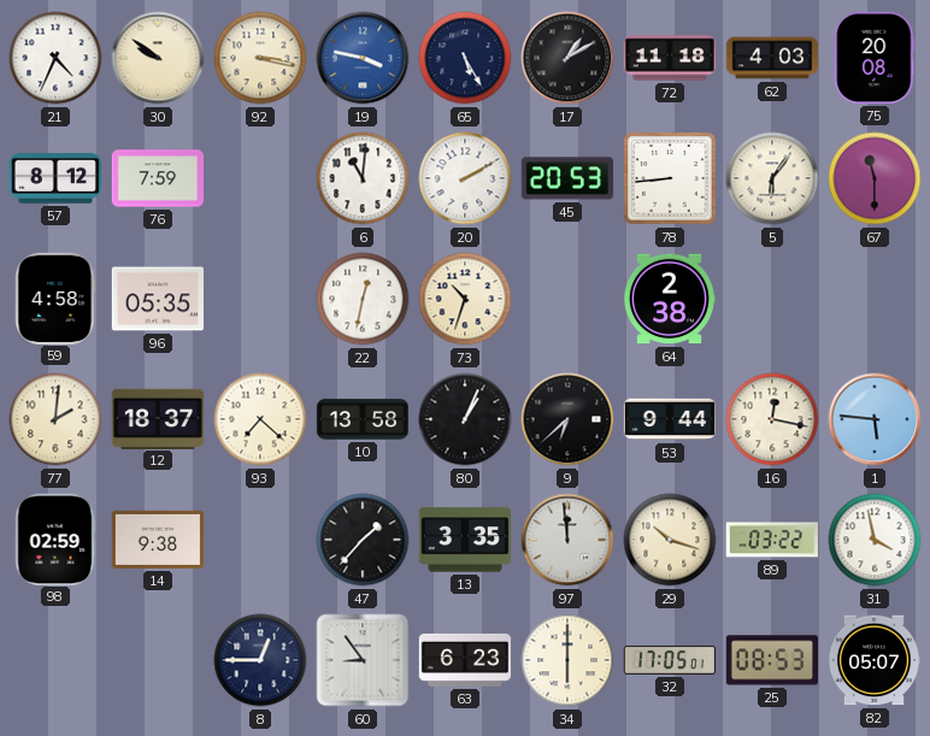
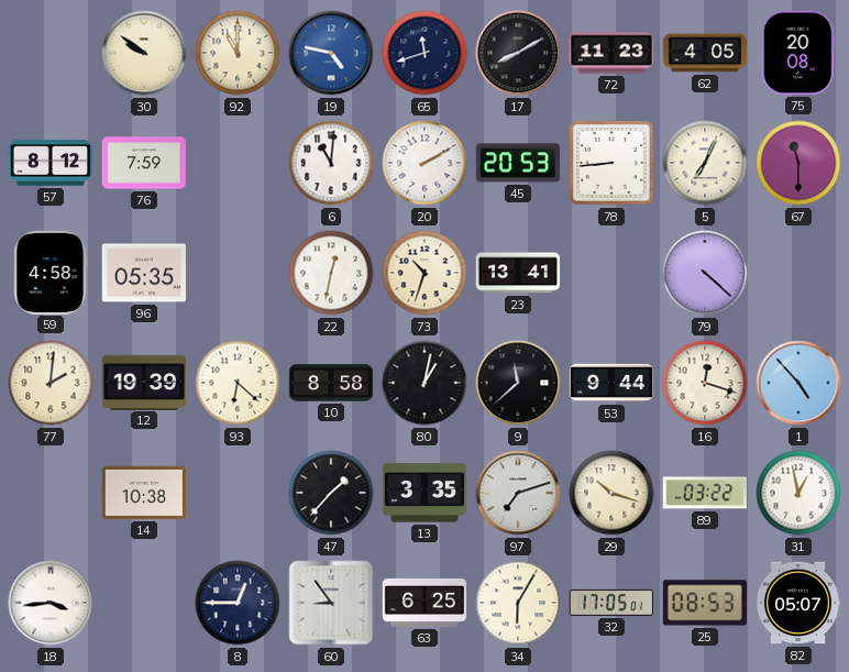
21: 4:34 -> none
92: 3:17 -> 11:00
19: 3:47 -> 4:47
65: 5:25 -> 11:42
17: 1:10 -> 8:10
72: 11:18 -> 11:23
62: 4:03 -> 4:05
5: 6:06 -> 7:04
23: none -> 13:41
64: 2:38 -> none
79: none -> 4:22
12: 18:37 -> 19:39
93: 7:22 -> 6:22
10: 13:58 -> 8:58
80: 1:04 -> 1:02
9: 6:38 -> 11:38
16: 12:17 -> 12:18
1: 5:46 -> 4:53
98: 02:59 -> none
14: 9:38 -> 10:38
97: 11:59 -> 7:12
31: 3:58 -> 12:58
18: none -> 3:44
63: 6:23 -> 6:25
34: 6:00 -> 6:05
